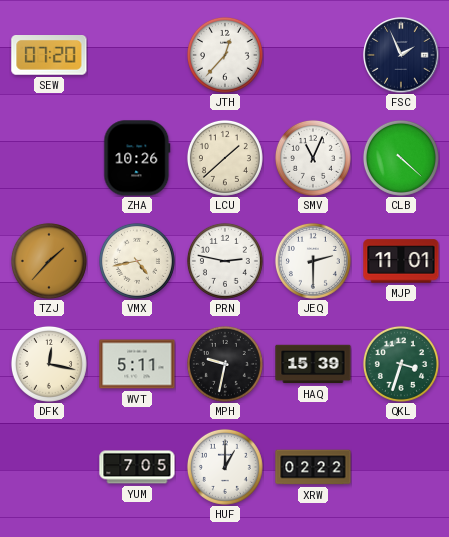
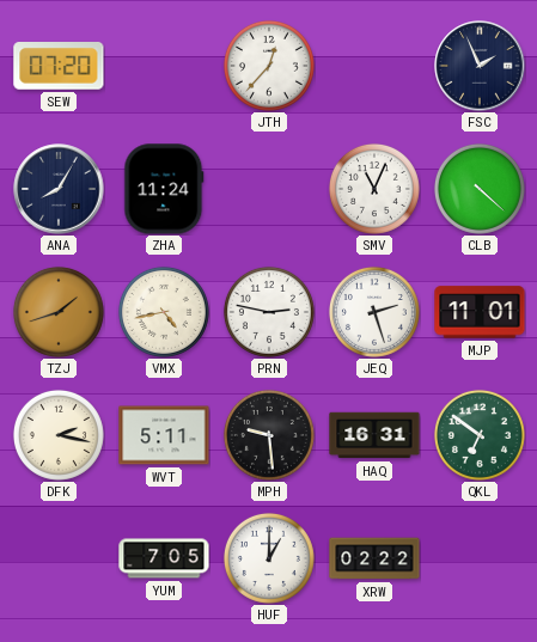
ANA: none -> 8:05
ZHA: 10:26 -> 11:24
LCU: 1:38 -> none
TZJ: 1:37 -> 1:42
JEQ: 2:30 -> 2:27
DFK: 12:17 -> 2:17
MPH: 9:32 -> 9:29
HAQ: 15:39 -> 16:31
QKL: 3:33 -> 6:51
